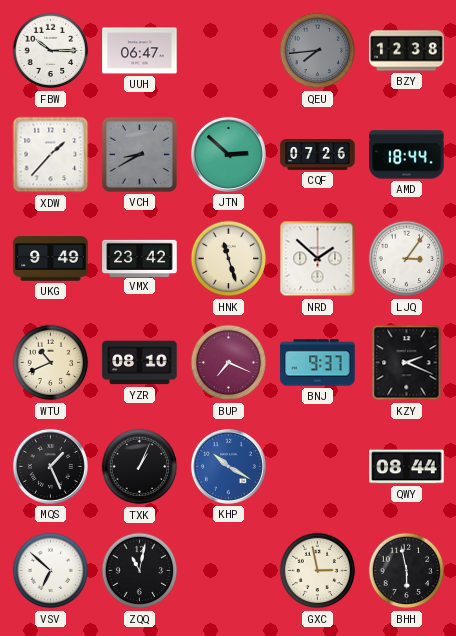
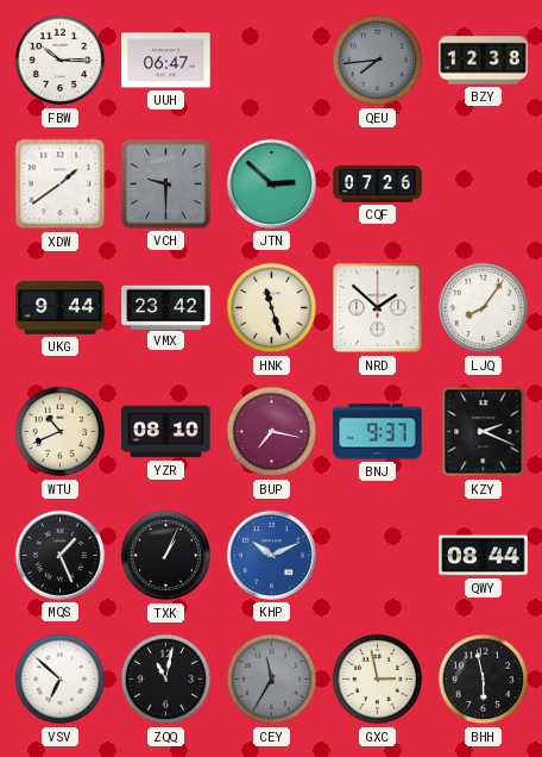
XDW: 1:37 -> 1:39
VCH: 8:40 -> 9:30
AMD: 18:44 -> none
UKG: 9:49 -> 9:44
LJQ: 3:06 -> 8:06
BUP: 7:19 -> 7:17
KHP: 10:20 -> 10:11
CEY: none -> 11:35
